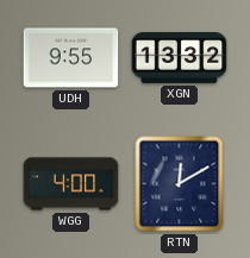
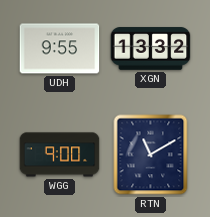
WGG: 4:00 -> 9:00
RTN: 12:10 -> 11:10
